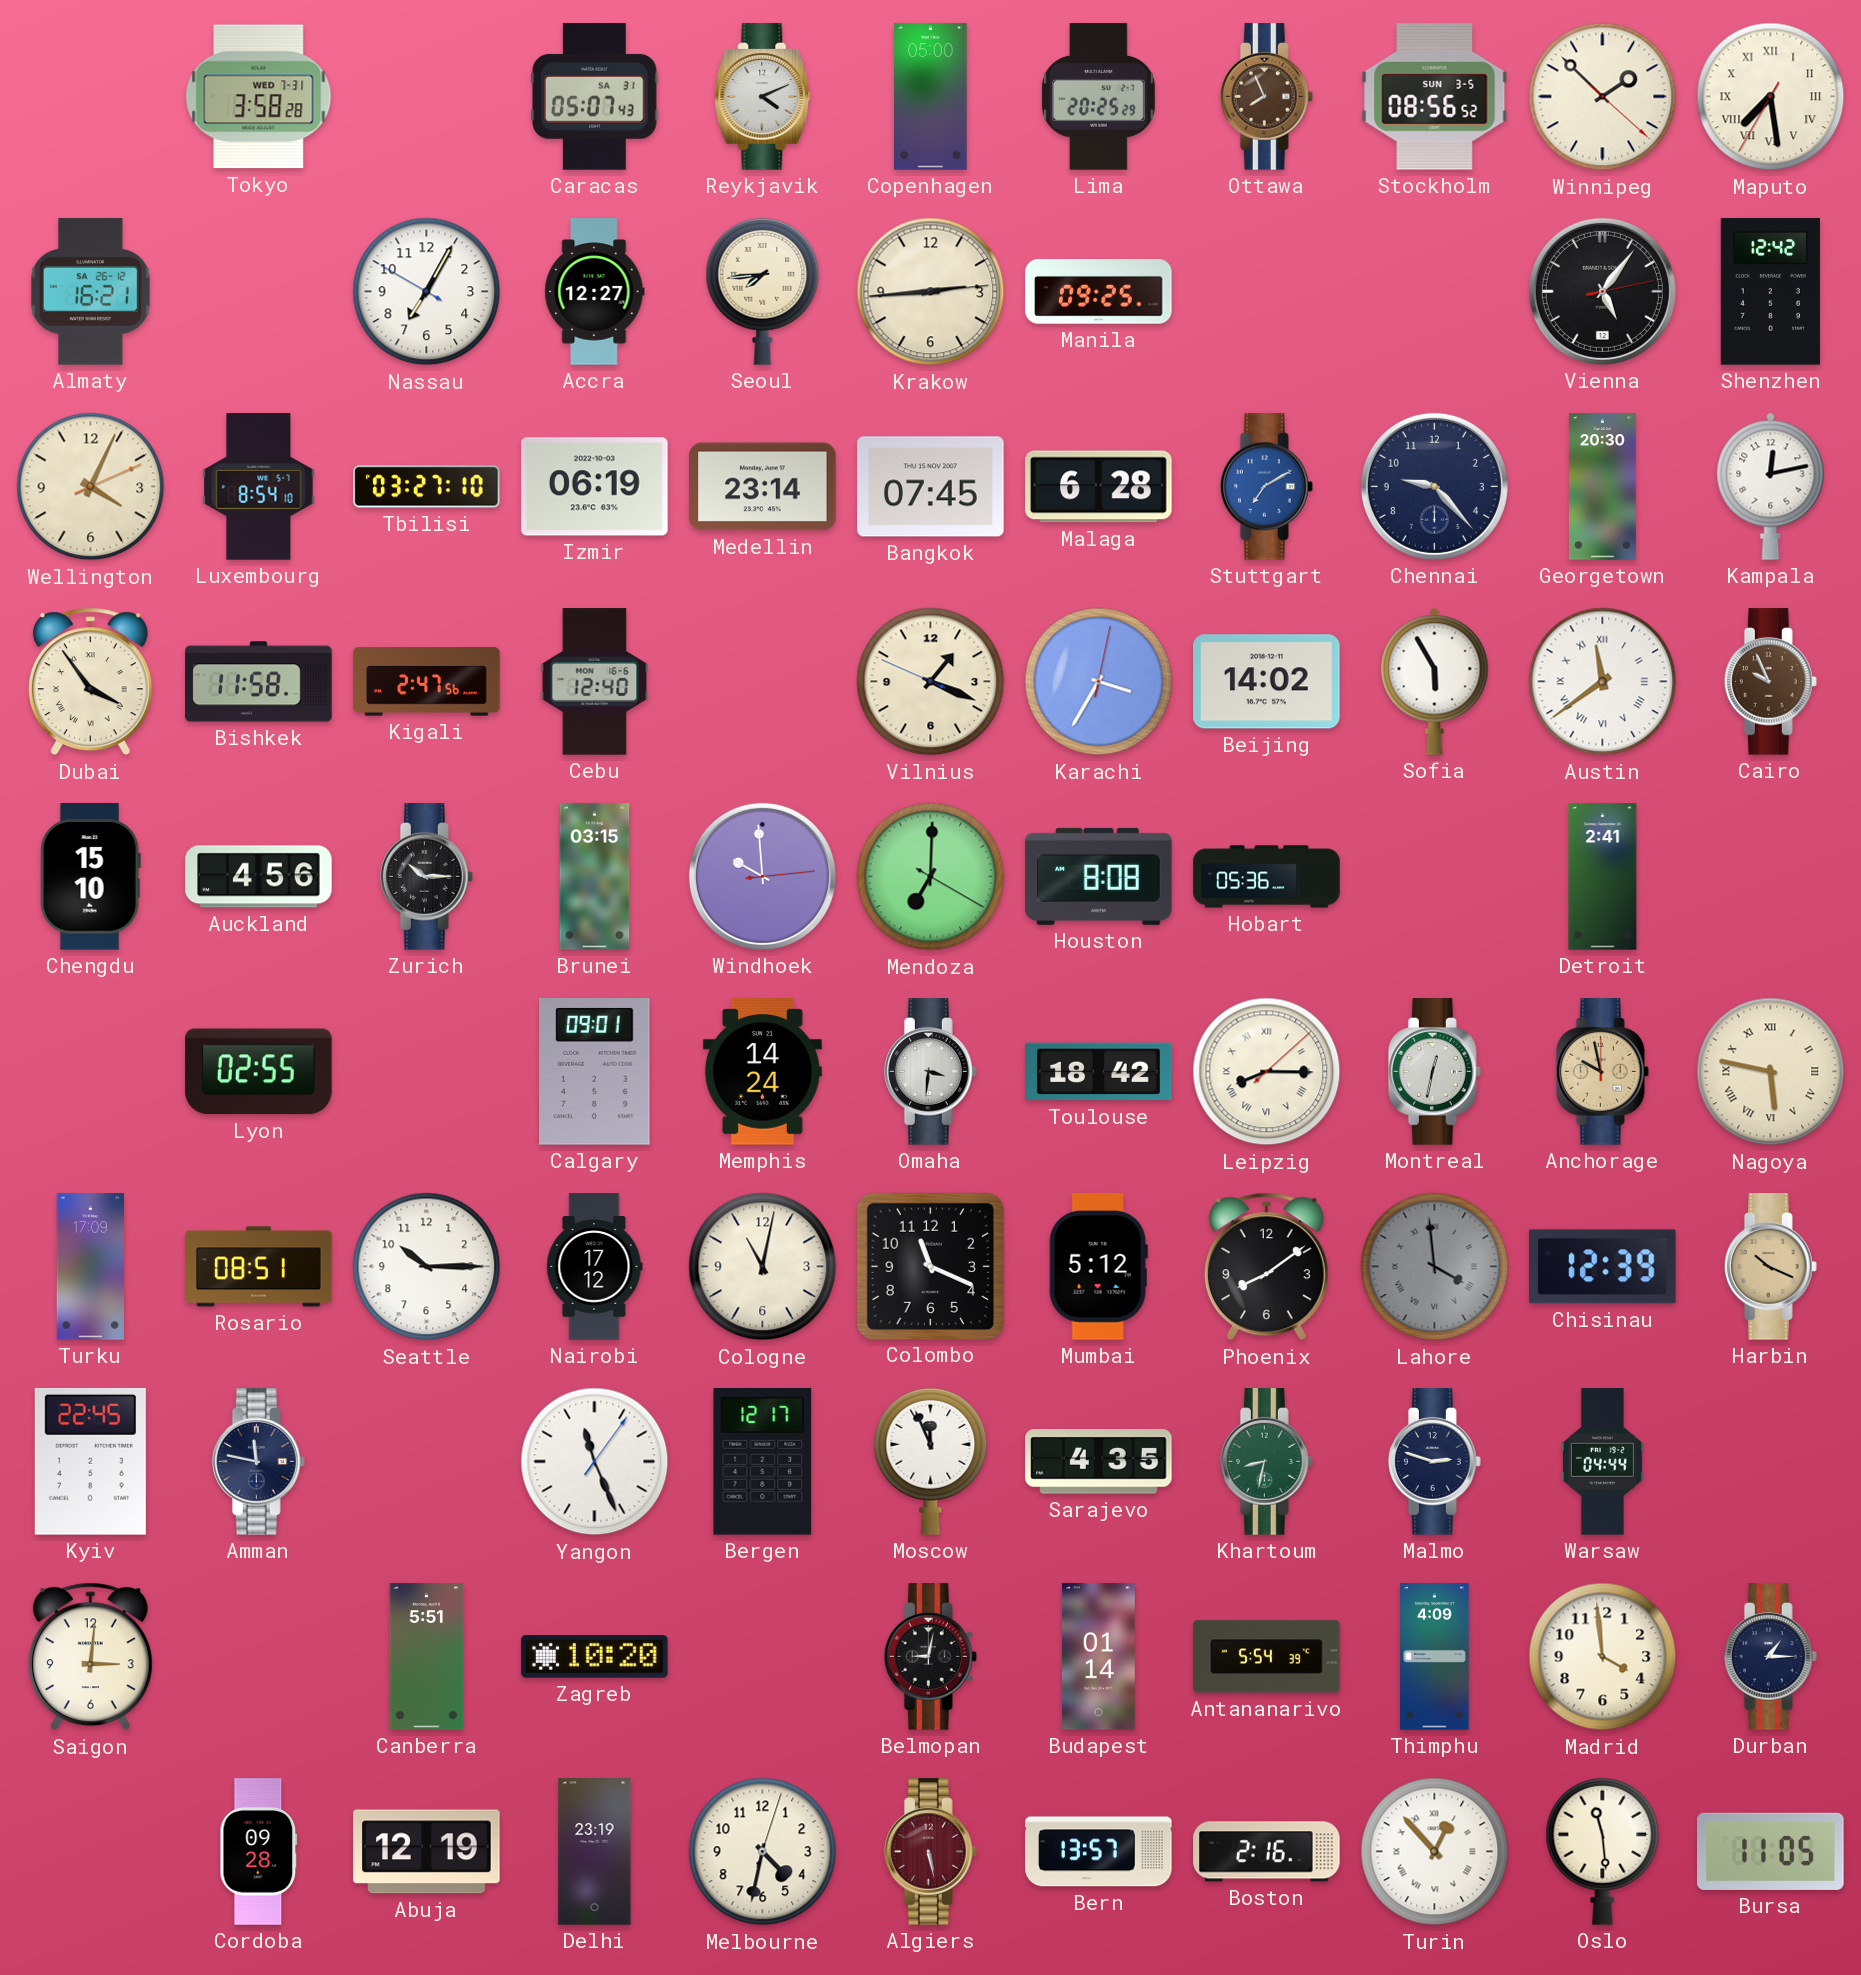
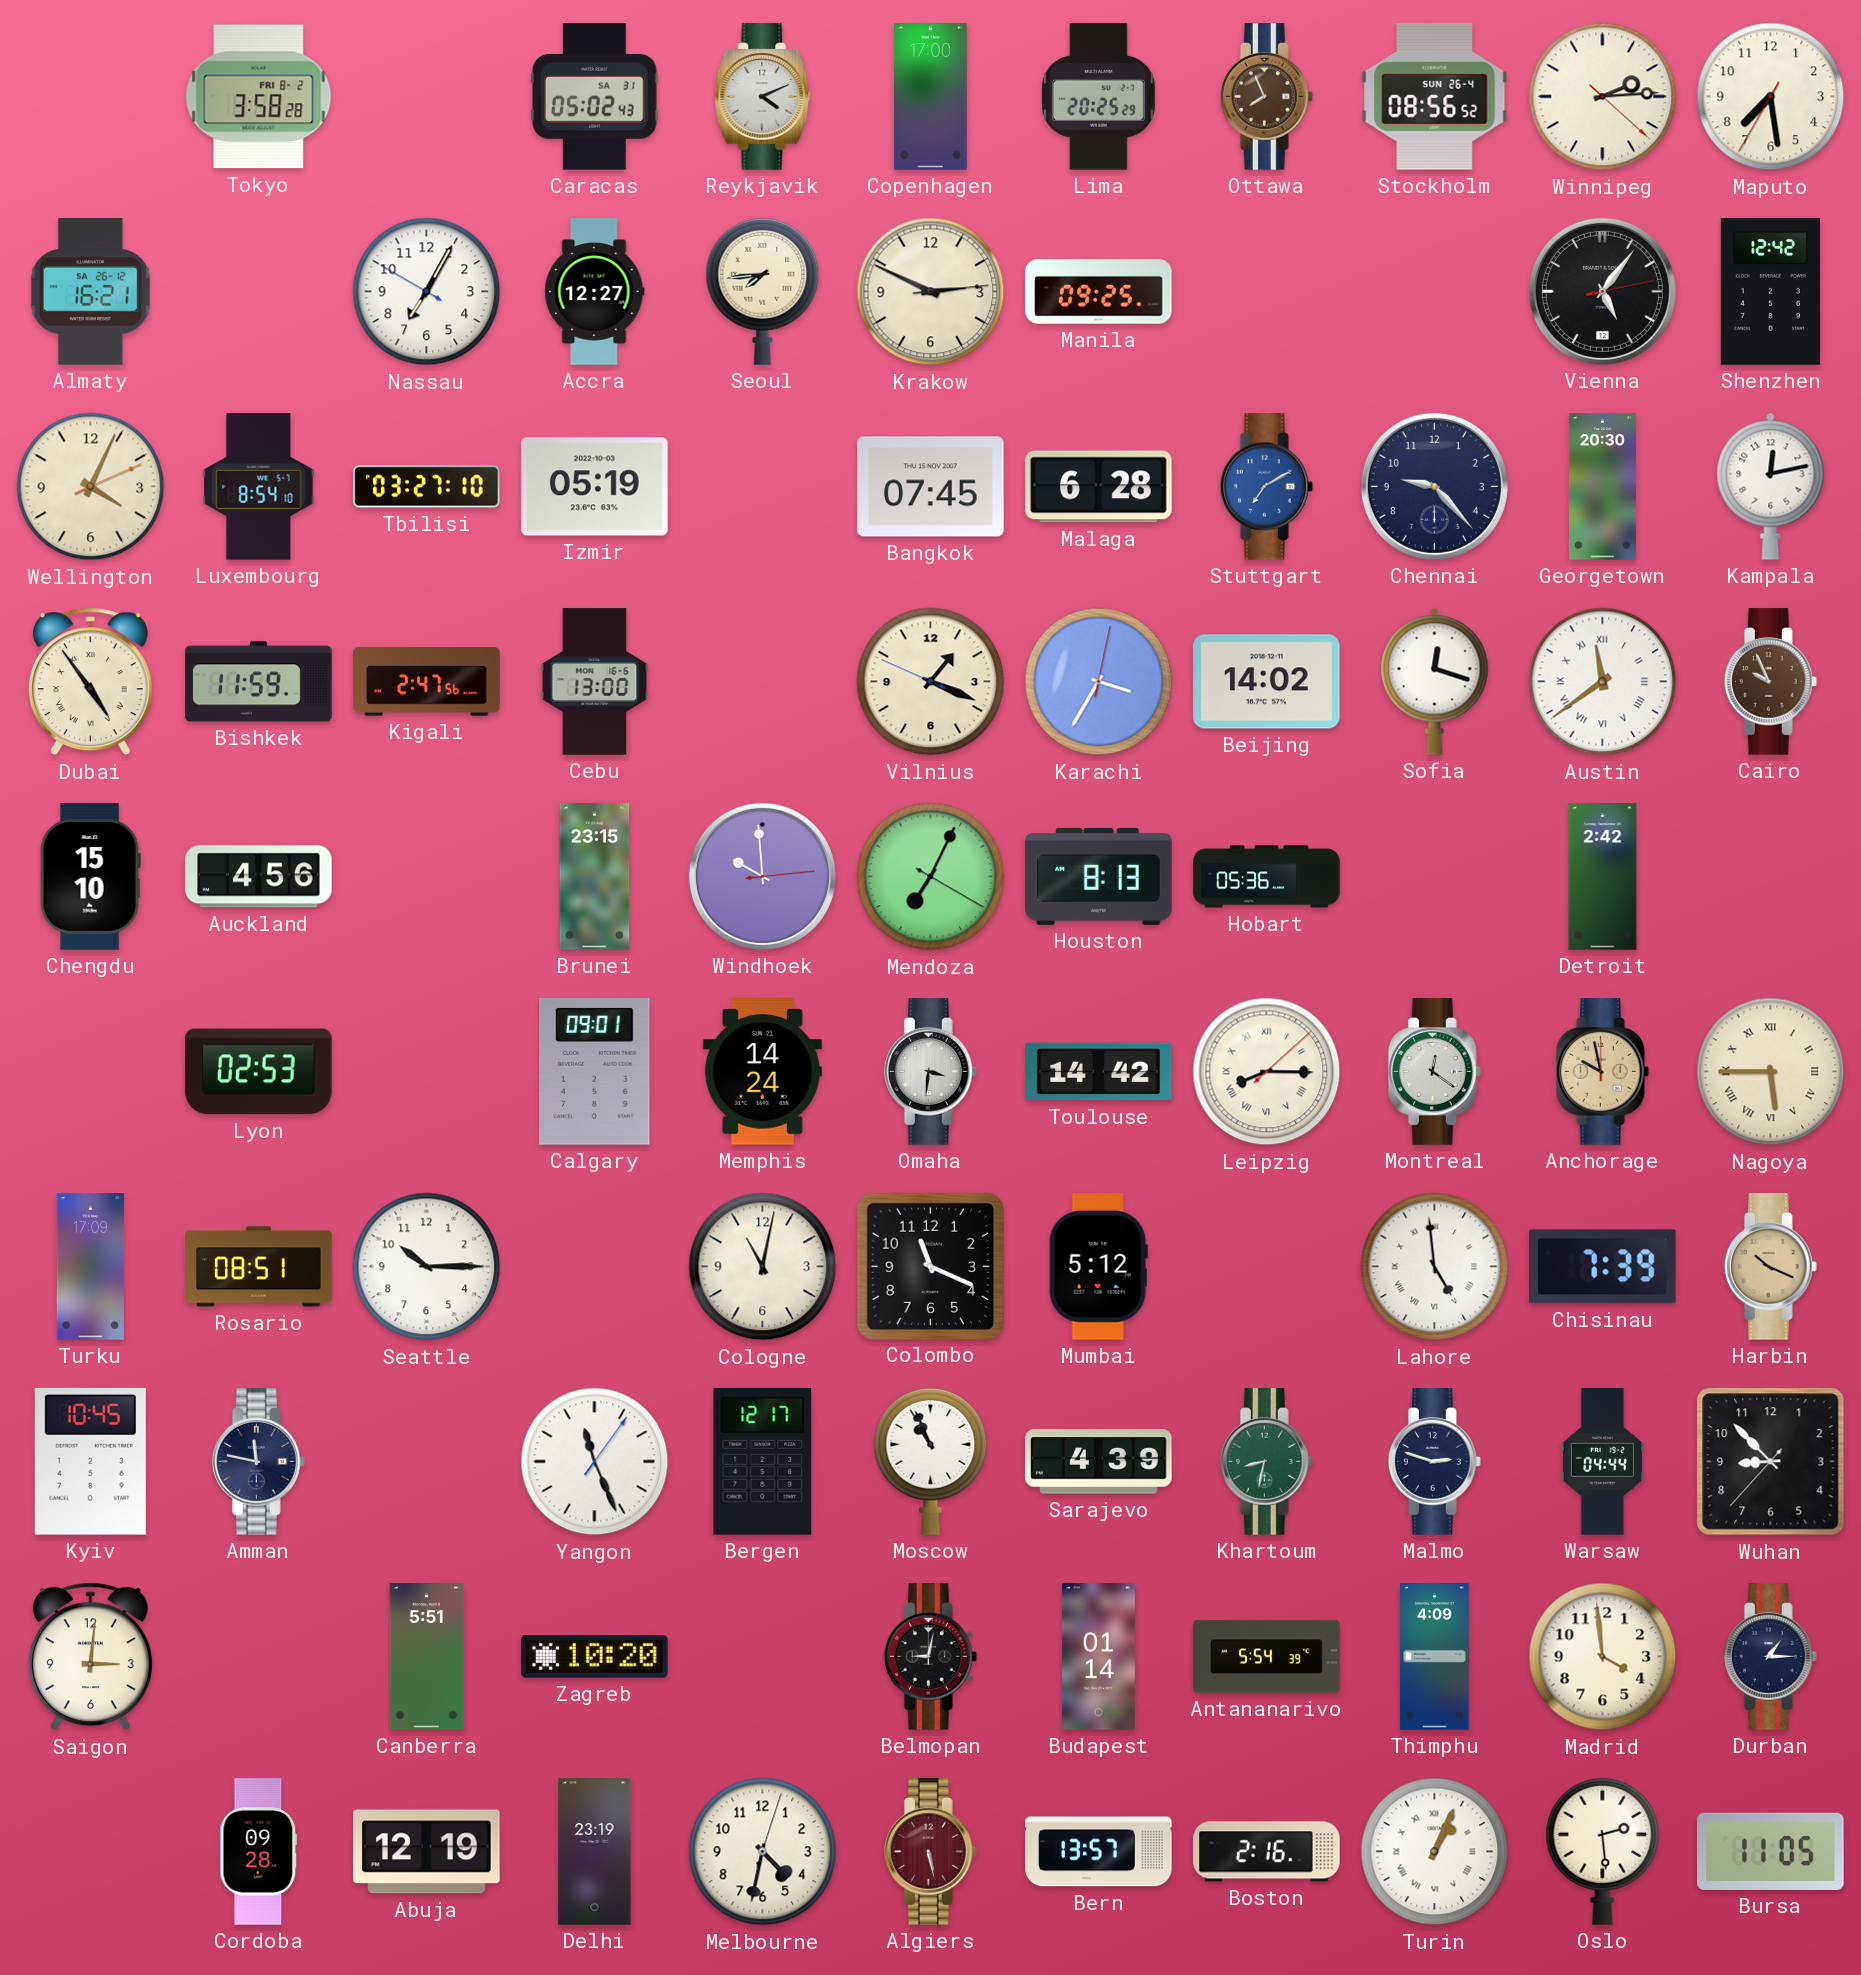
Tokyo date: WED 7-31 -> FRI 8-2
Caracas: 05:07 -> 05:02
Copenhagen: 05:00 -> 17:00
Stockholm date: SUN 3-5 -> SUN 26-4
Winnipeg: 1:52 -> 2:14
Maputo numerals: Roman -> Arabic
Krakow: 2:44 -> 2:49
Izmir: 06:19 -> 05:19
Medellin: 23:14 -> none
Dubai: 3:54 -> 4:54
Bishkek: 11:58 -> 11:59
Cebu: 12:40 -> 13:00
Sofia: 5:55 -> 12:18
Zurich: 10:15 -> none
Brunei: 03:15 -> 23:15
Mendoza: 7:00 -> 7:04
Houston: 8:08 -> 8:13
Detroit: 2:41 -> 2:42
Lyon: 02:55 -> 02:53
Toulouse: 18:42 -> 14:42
Montreal: 12:32 -> 12:21
Nagoya: 5:47 -> 5:45
Nairobi: 17:12 -> none
Phoenix: 8:09 -> none
Lahore: 3:59 -> 4:59
Lahore dial: grey -> white
Chisinau: 12:39 -> 7:39
Kyiv: 22:45 -> 10:45
Moscow: 11:56 -> 10:56
Sarajevo: 4:35 -> 4:39
Wuhan: none -> 8:52
Turin: 12:53 -> 1:04
Oslo: 11:29 -> 2:29
